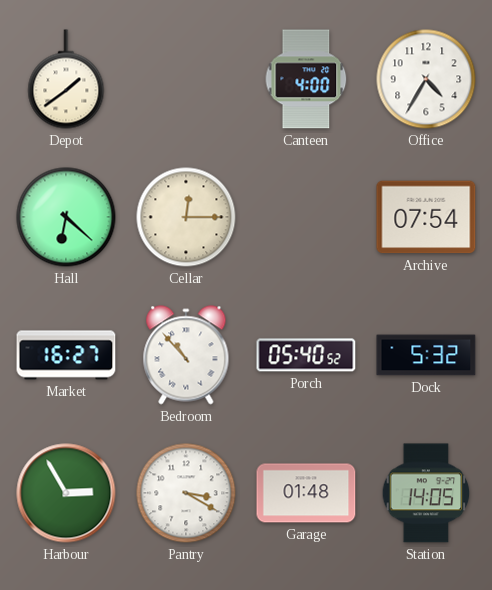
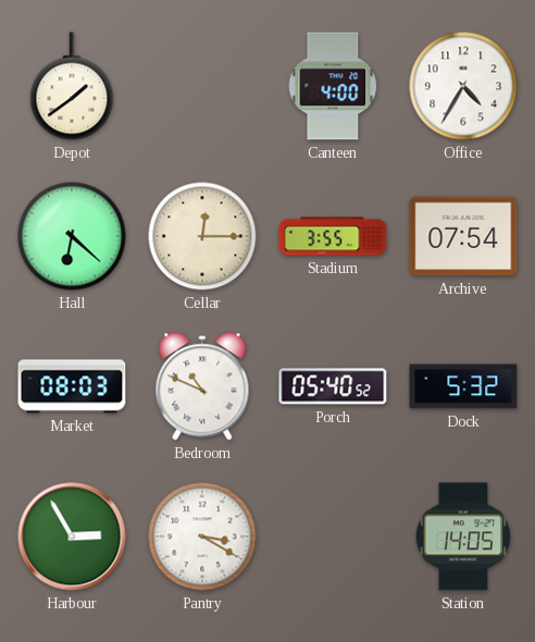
Stadium: none -> 3:55
Market: 16:27 -> 08:03
Bedroom: 10:53 -> 10:49
Garage: 01:48 -> none
